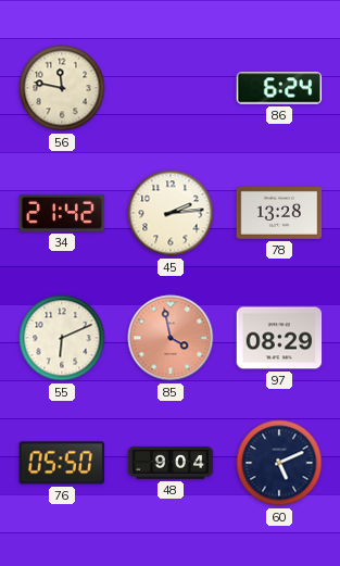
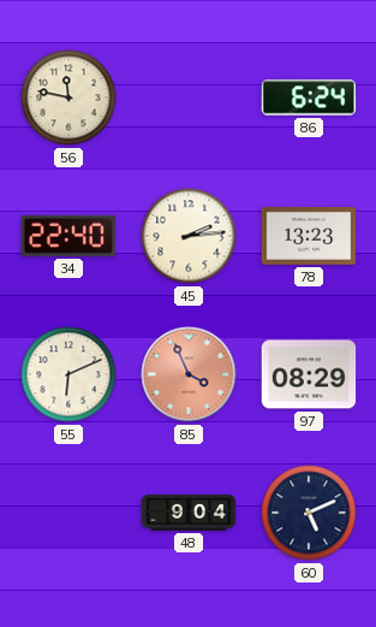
34: 21:42 -> 22:40
78: 13:28 -> 13:23
85: 3:58 -> 3:56
76: 05:50 -> none
